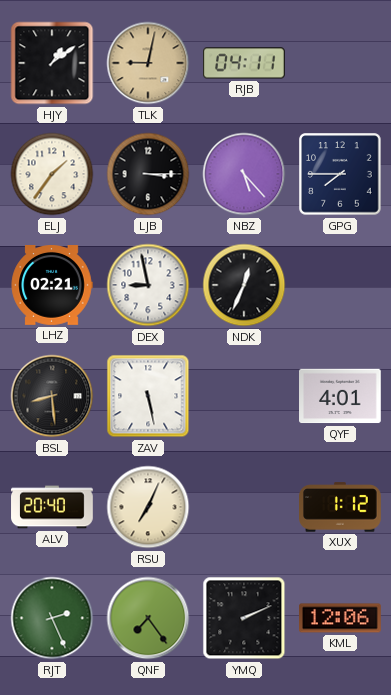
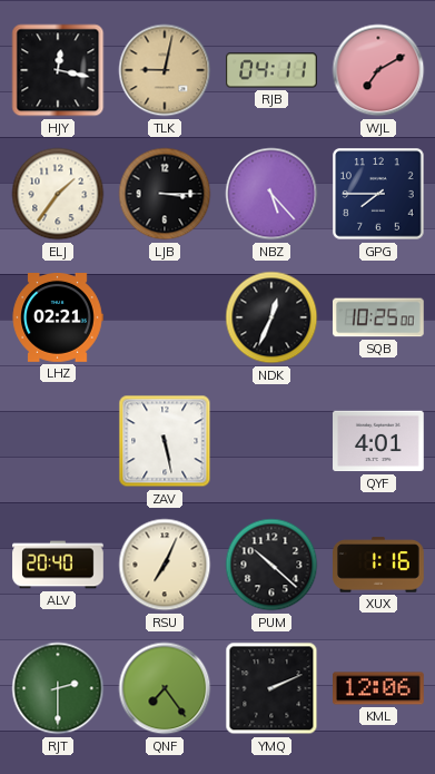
HJY: 1:09 -> 12:17
WJL: none -> 7:10
DEX: 8:58 -> none
SQB: none -> 10:25
BSL: 8:29 -> none
PUM: none -> 10:22
XUX: 1:12 -> 1:16
RJT: 2:26 -> 2:30
